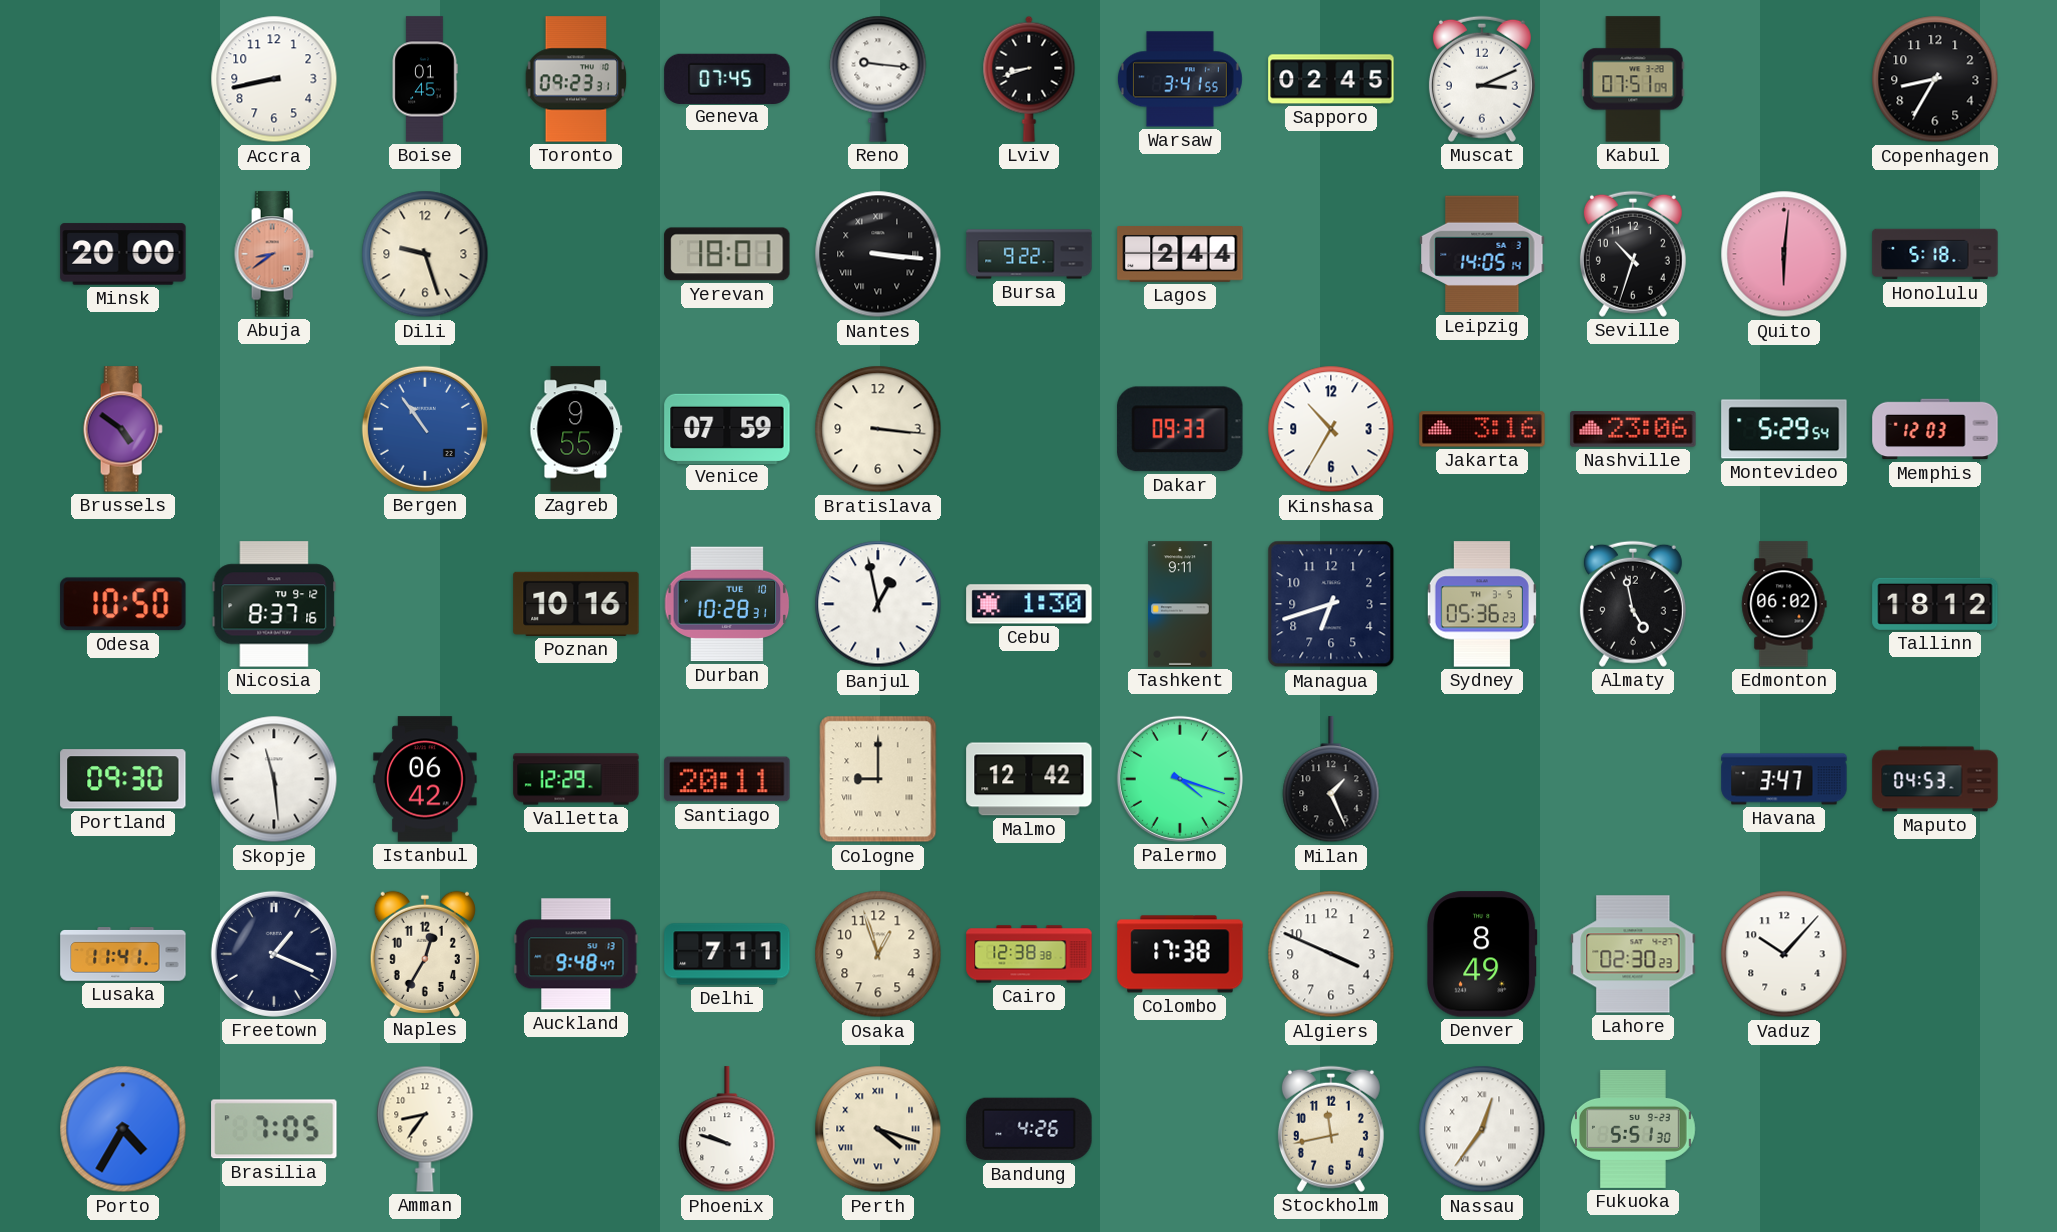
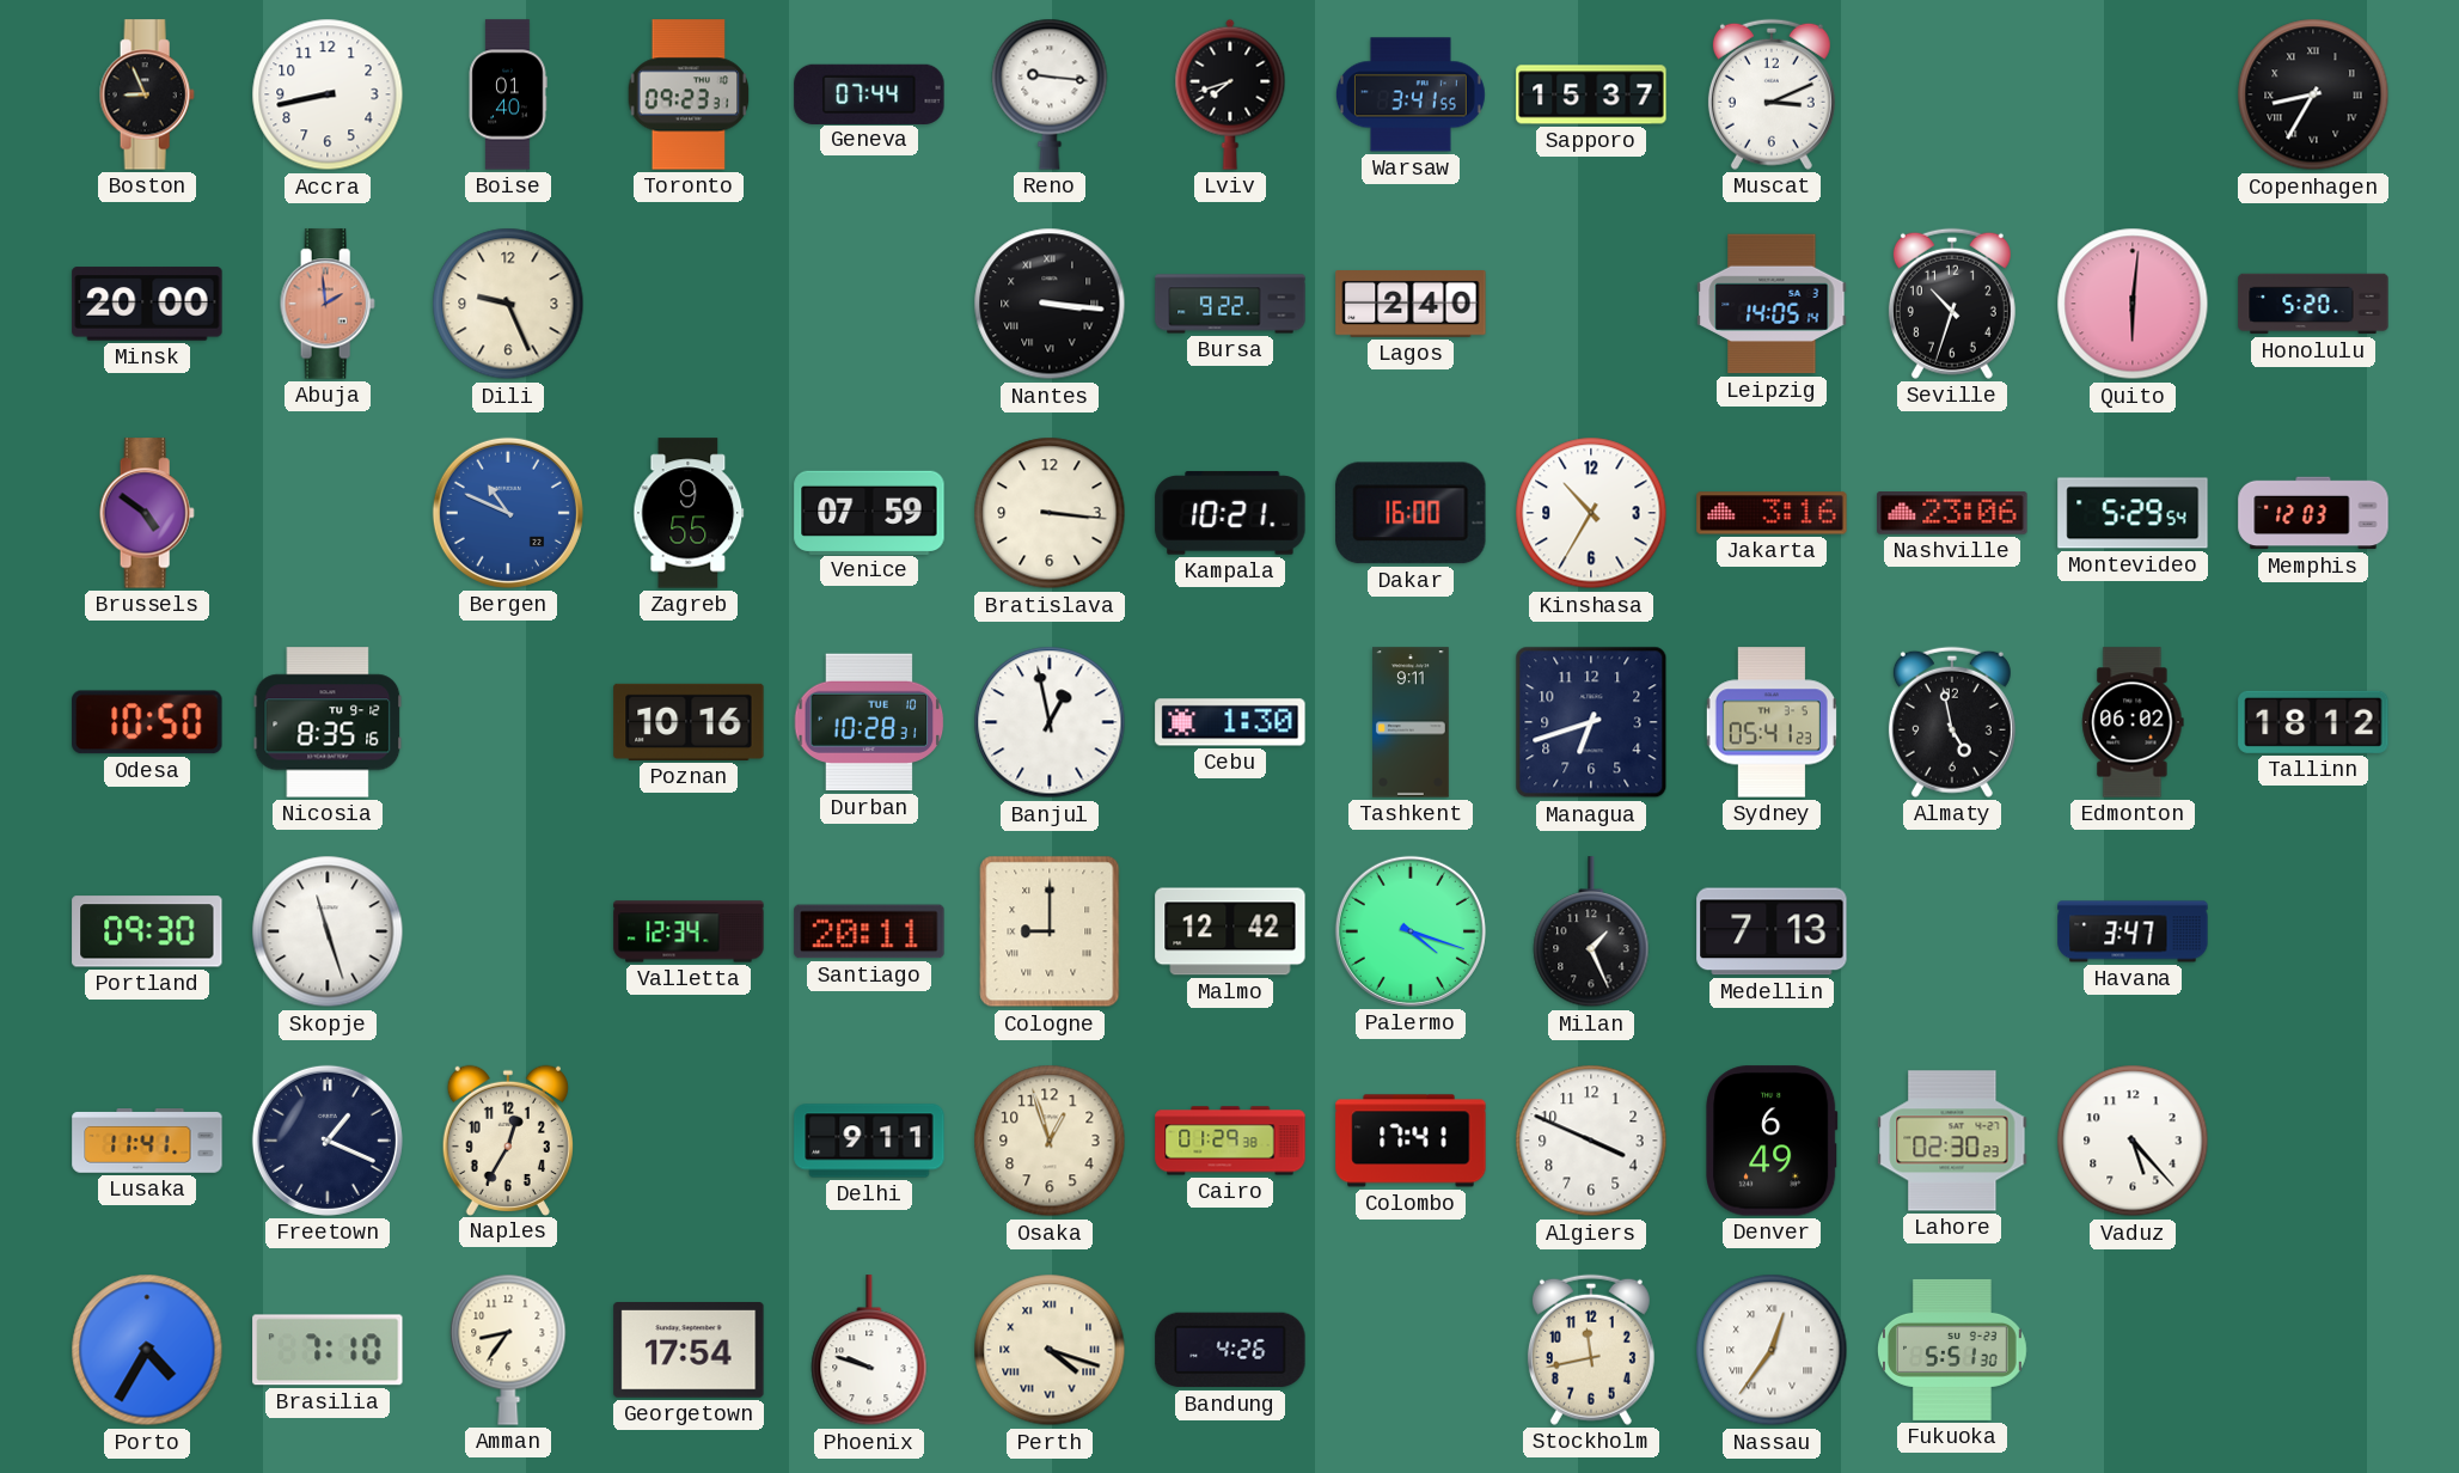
Boston: none -> 8:56
Boise: 01:45 -> 01:40
Geneva: 07:45 -> 07:44
Lviv: 8:42 -> 7:42
Sapporo: 02:45 -> 15:37
Kabul: 07:51 -> none
Copenhagen numerals: Arabic -> Roman
Abuja: 8:39 -> 1:59
Dili: 9:27 -> 9:26
Yerevan: 18:01 -> none
Lagos: 2:44 -> 2:40
Honolulu: 5:18 -> 5:20
Bergen: 10:54 -> 10:49
Kampala: none -> 10:21
Dakar: 09:33 -> 16:00
Nicosia: 8:37 -> 8:35
Sydney: 05:36 -> 05:41
Skopje: 11:29 -> 11:27
Istanbul: 06:42 -> none
Valletta: 12:29 -> 12:34
Medellin: none -> 7:13
Maputo: 04:53 -> none
Auckland: 9:48 -> none
Delhi: 7:11 -> 9:11
Cairo: 12:38 -> 01:29
Colombo: 17:38 -> 17:41
Denver: 8:49 -> 6:49
Vaduz: 10:07 -> 5:23
Brasilia: 7:05 -> 7:10
Georgetown: none -> 17:54
